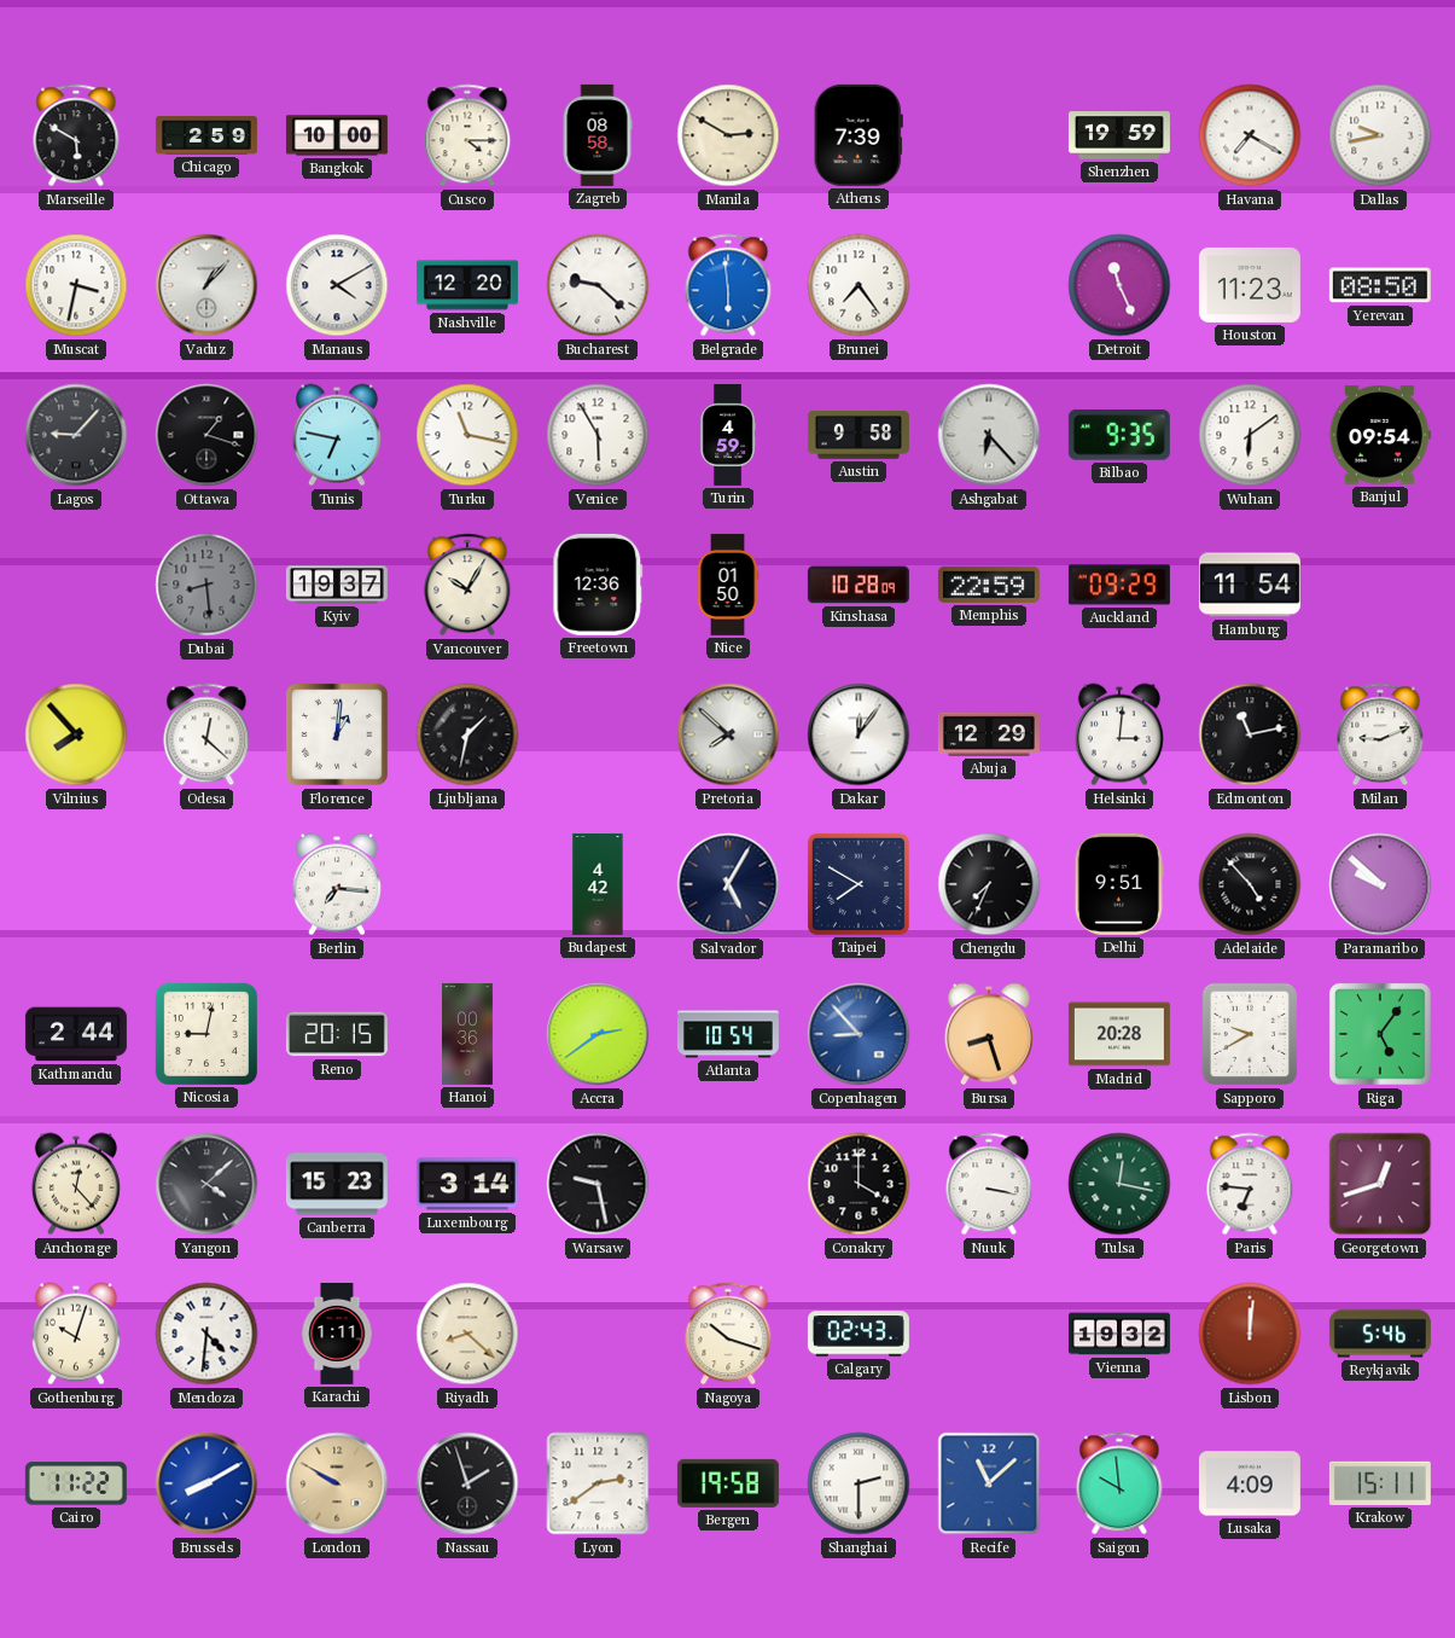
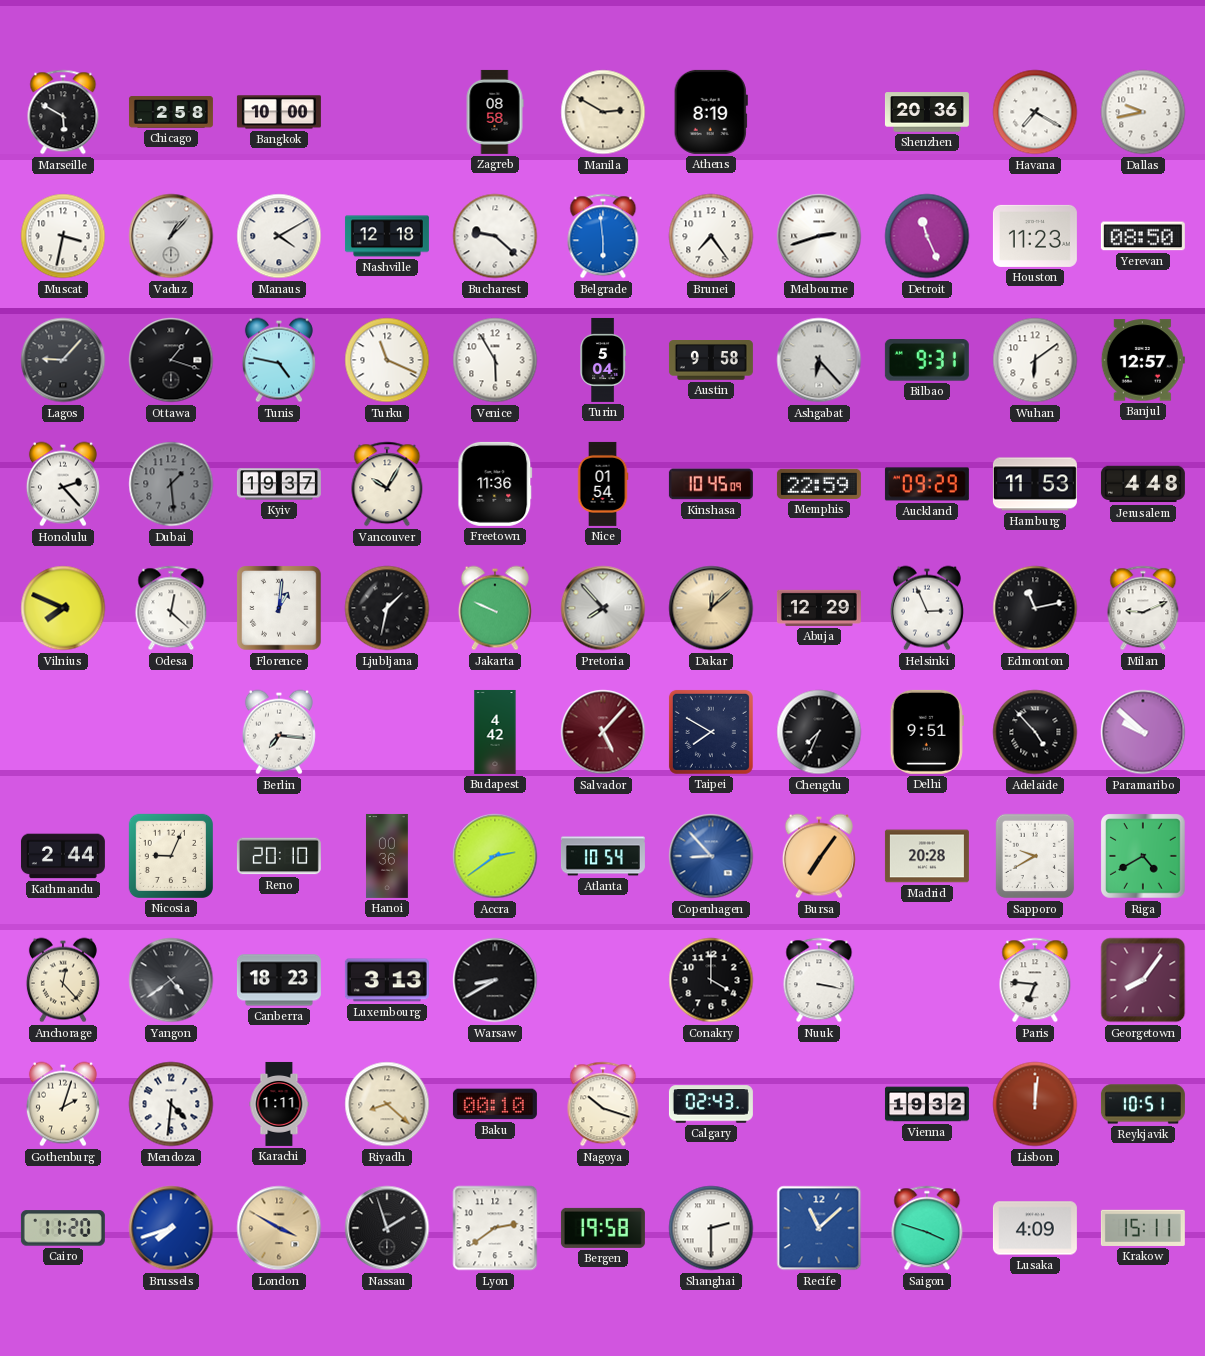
Chicago: 2:59 -> 2:58
Cusco: 4:15 -> none
Athens: 7:39 -> 8:19
Shenzhen: 19:59 -> 20:36
Nashville: 12:20 -> 12:18
Melbourne: none -> 2:42
Tunis: 6:47 -> 4:47
Turku: 11:17 -> 11:19
Turin: 4:59 -> 5:04
Bilbao: 9:35 -> 9:31
Banjul: 09:54 -> 12:57
Honolulu: none -> 2:23
Dubai: 8:29 -> 1:29
Freetown: 12:36 -> 11:36
Nice: 01:50 -> 01:54
Kinshasa: 10:28 -> 10:45
Hamburg: 11:54 -> 11:53
Jerusalem: none -> 4:48
Vilnius: 7:53 -> 7:49
Jakarta: none -> 9:49
Pretoria: 7:52 -> 7:53
Dakar: 12:06 -> 12:08
Dakar dial: white -> champagne
Helsinki: 3:01 -> 2:56
Salvador: 5:05 -> 5:07
Salvador dial: navy -> burgundy
Nicosia: 9:02 -> 9:04
Reno: 20:15 -> 20:10
Bursa: 8:27 -> 7:06
Riga: 5:06 -> 4:40
Yangon: 4:08 -> 4:39
Canberra: 15:23 -> 18:23
Luxembourg: 3:14 -> 3:13
Warsaw: 9:28 -> 8:40
Tulsa: 12:17 -> none
Georgetown: 12:42 -> 8:06
Gothenburg: 10:03 -> 2:03
Baku: none -> 00:10
Reykjavik: 5:46 -> 10:51
Cairo: 11:22 -> 11:20
Brussels: 8:10 -> 7:42
London: 9:50 -> 3:50
Saigon: 9:59 -> 3:48
